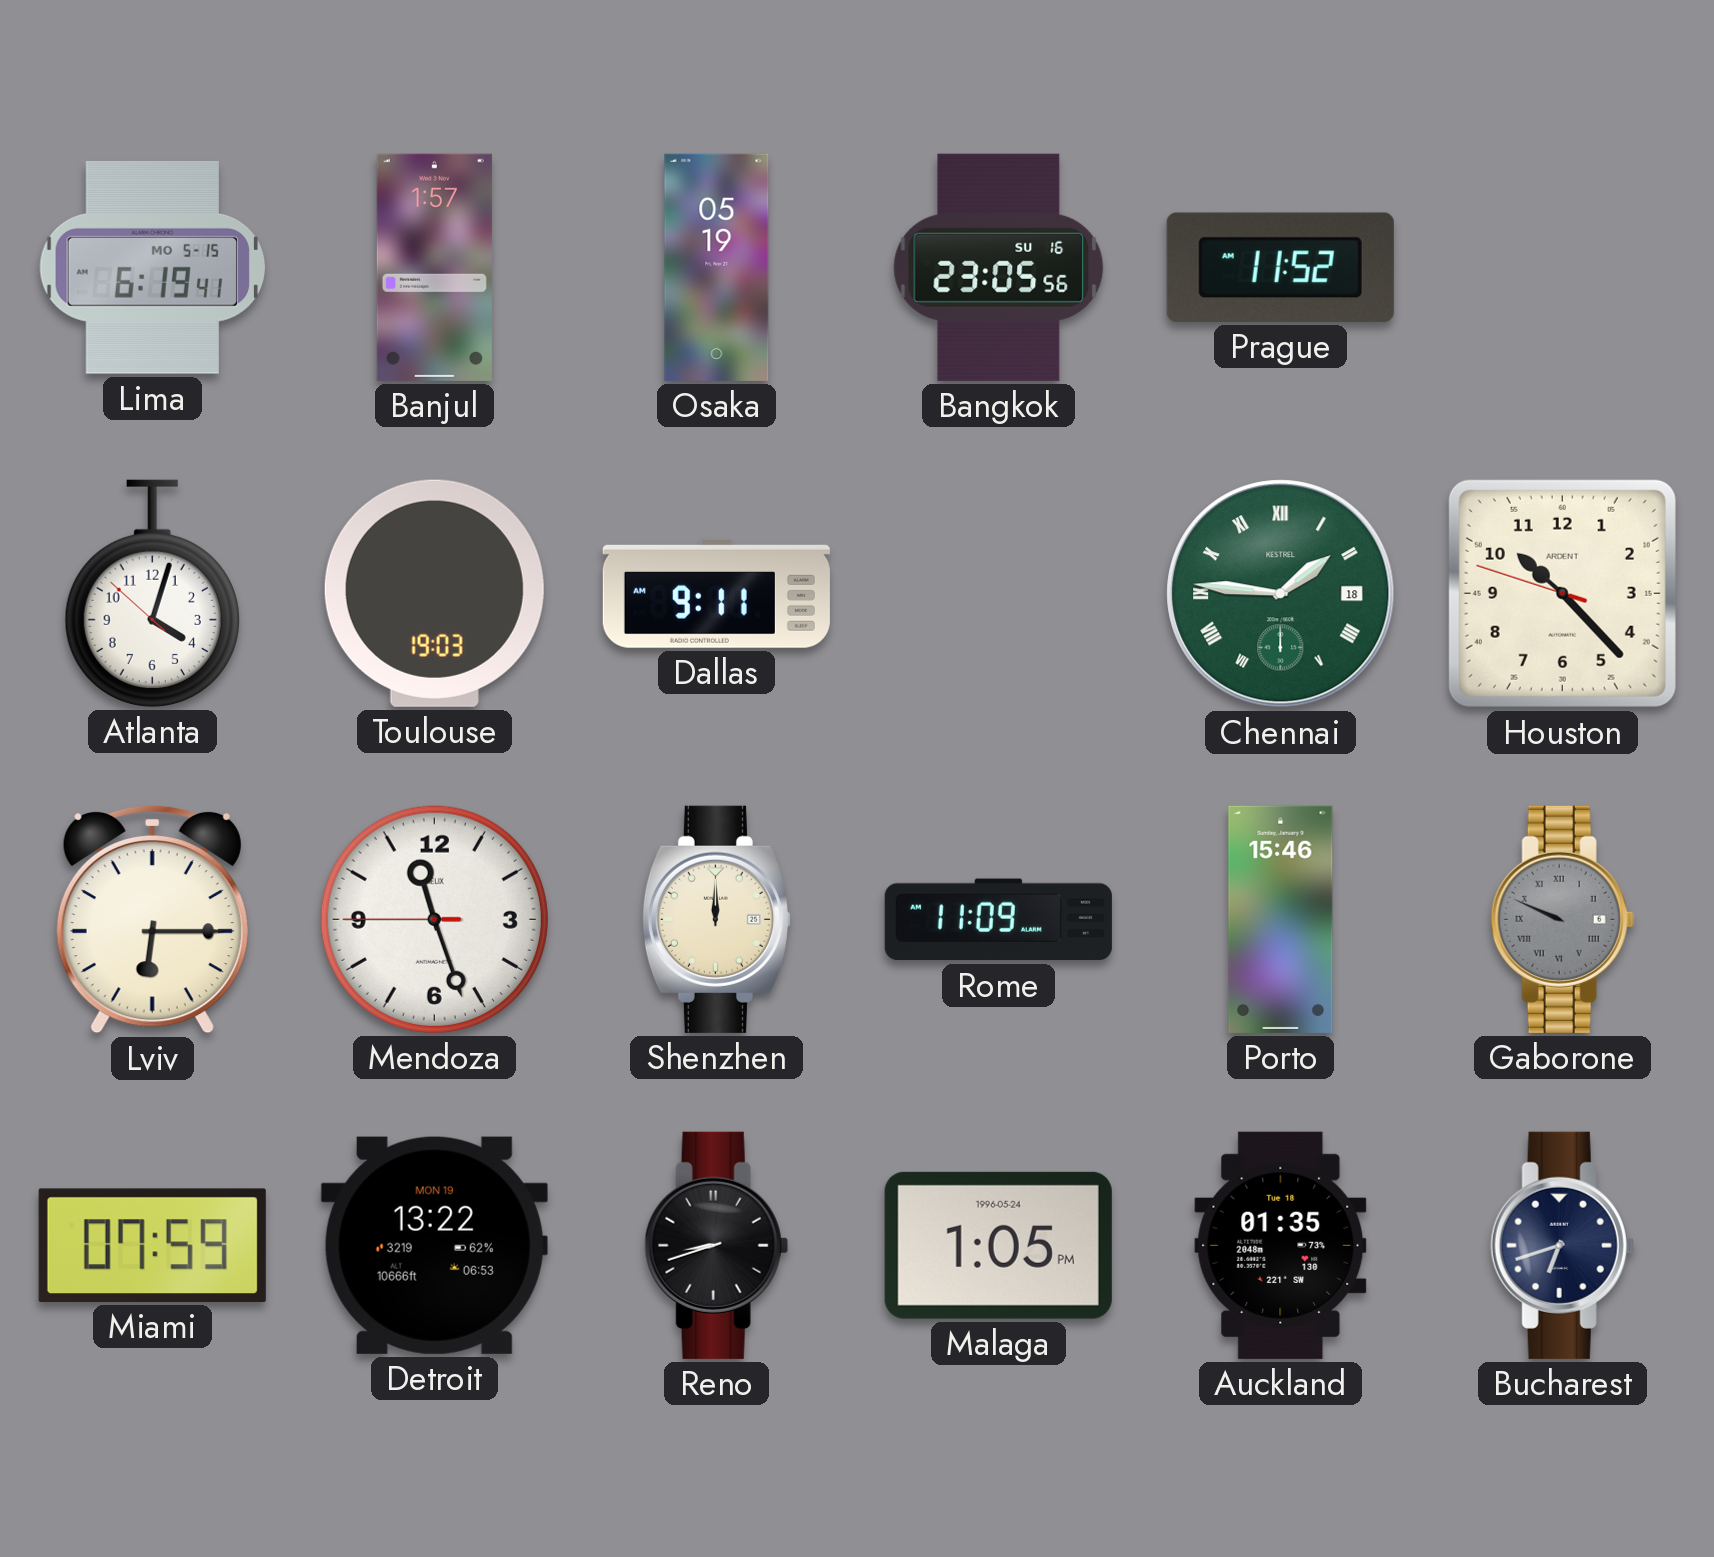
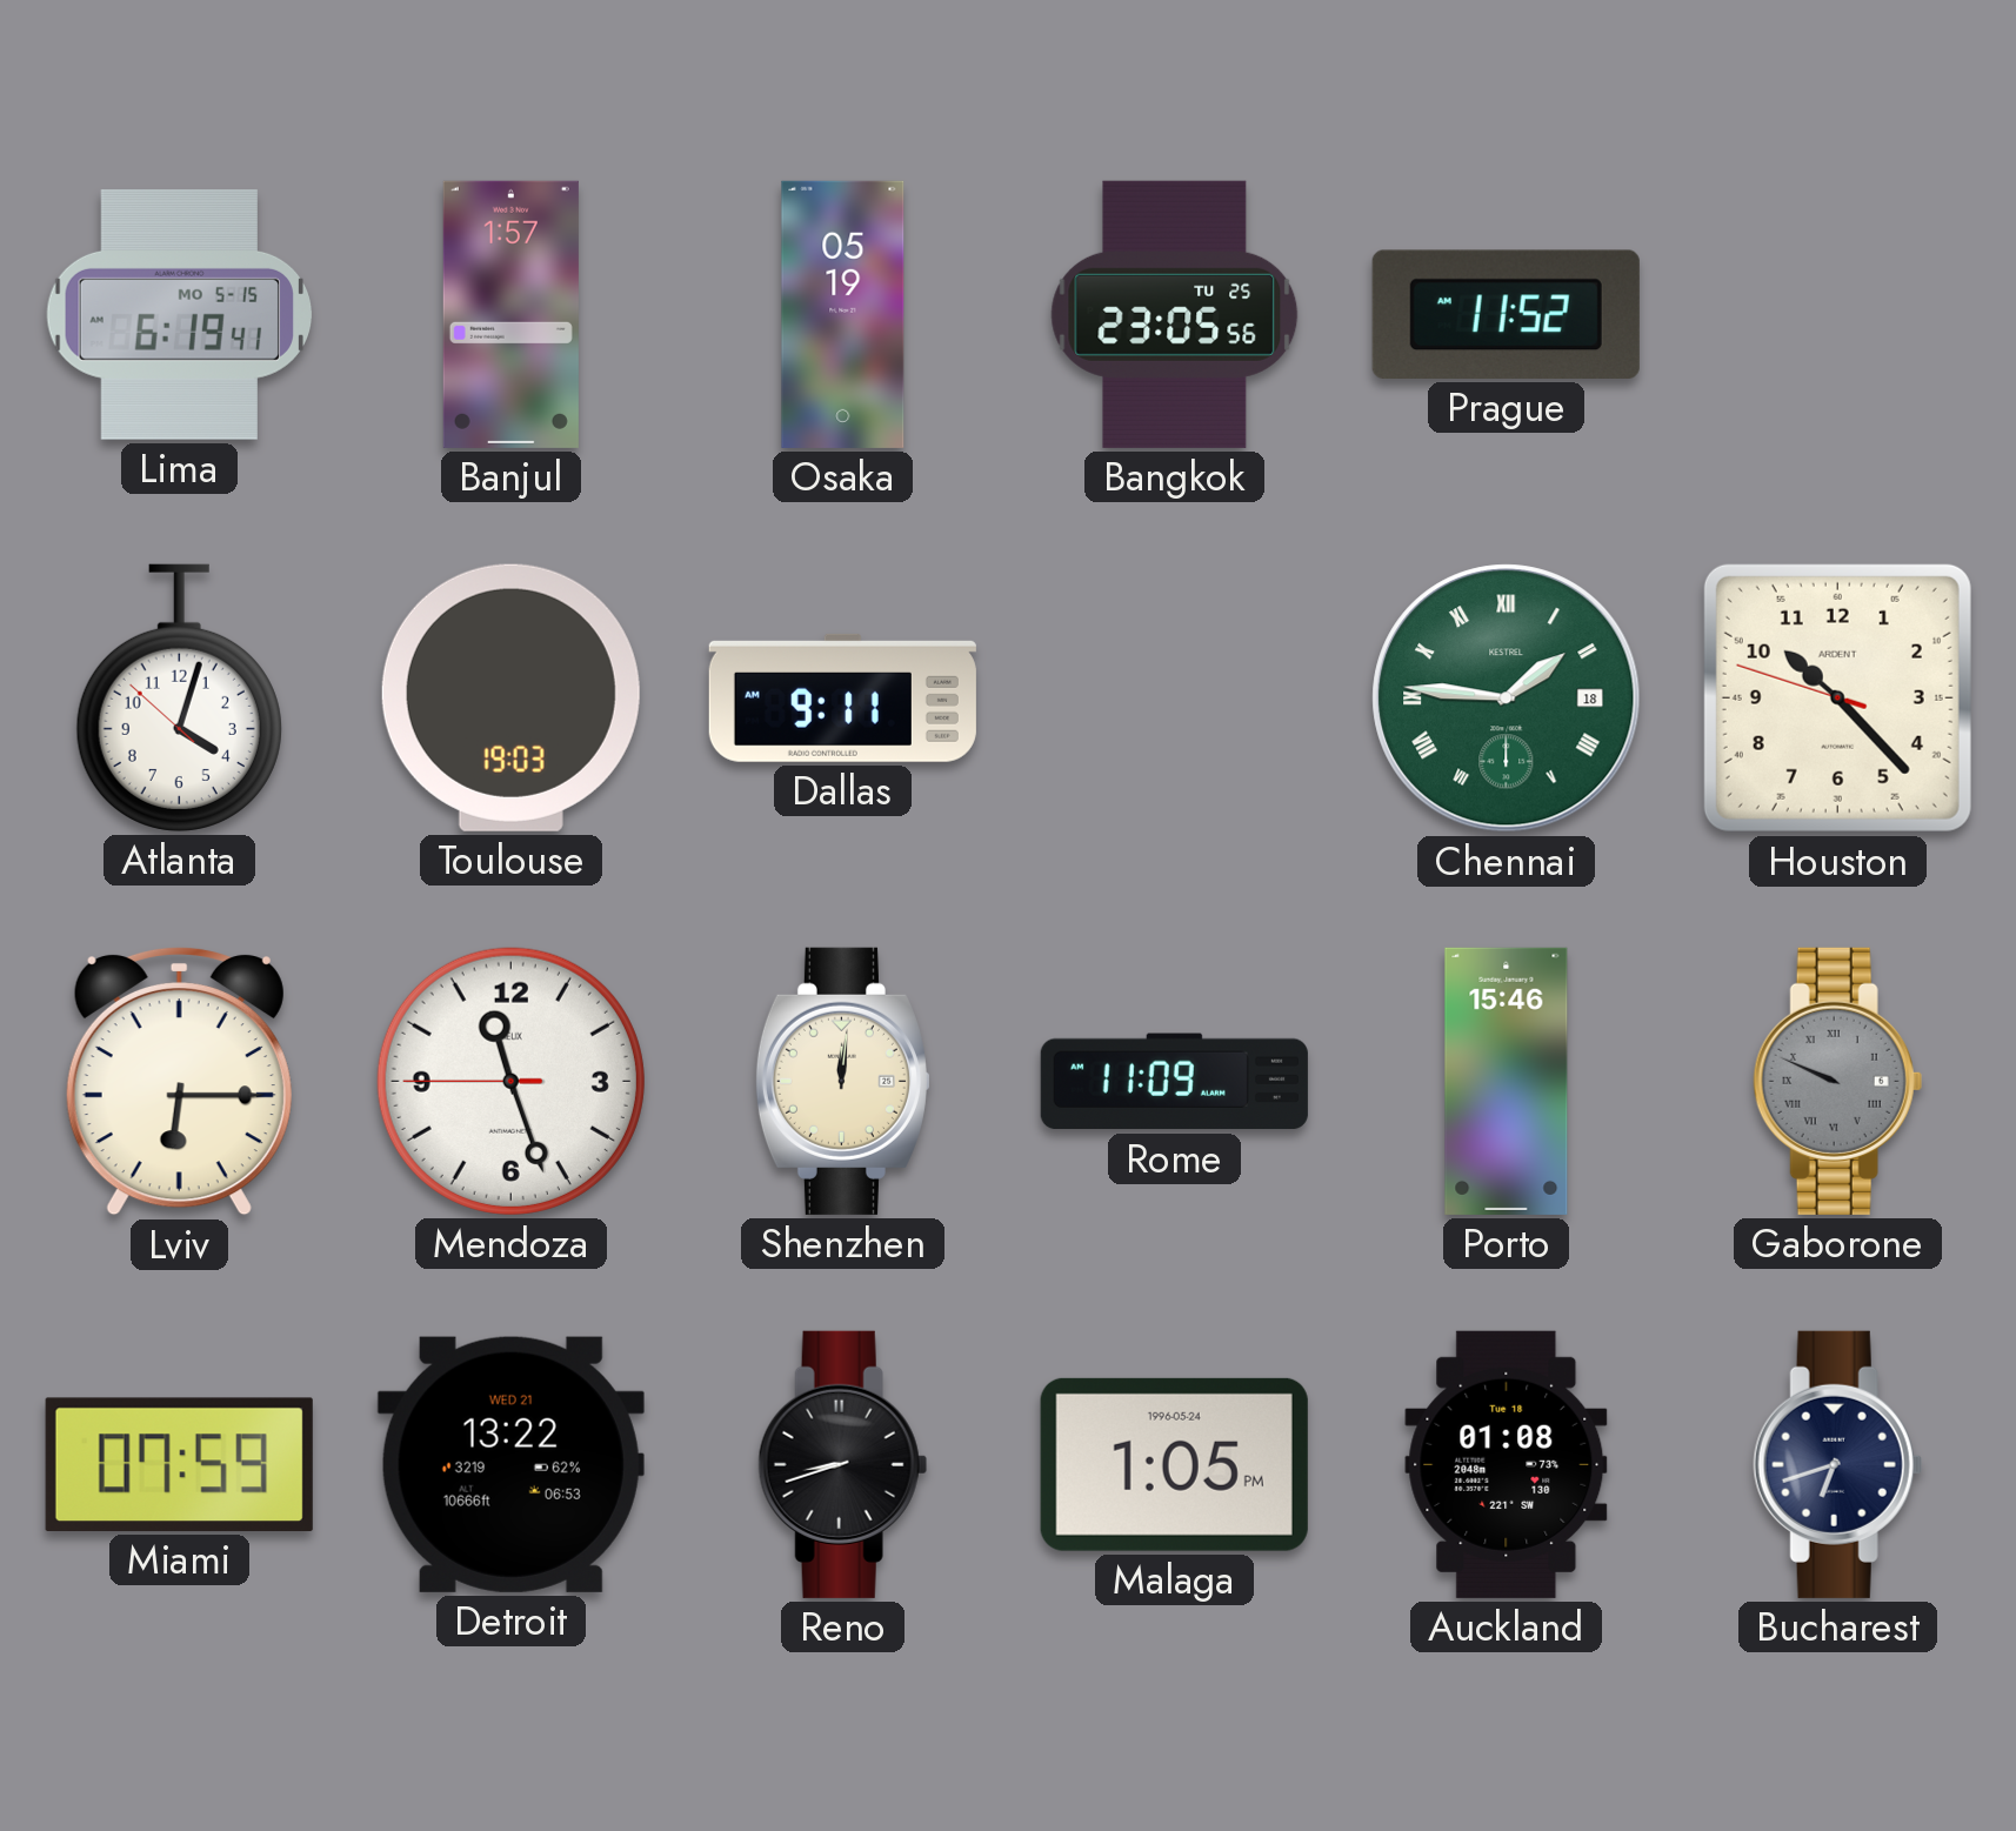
Bangkok date: SU 16 -> TU 25
Shenzhen: 12:00 -> 12:01
Detroit date: MON 19 -> WED 21
Auckland: 01:35 -> 01:08
